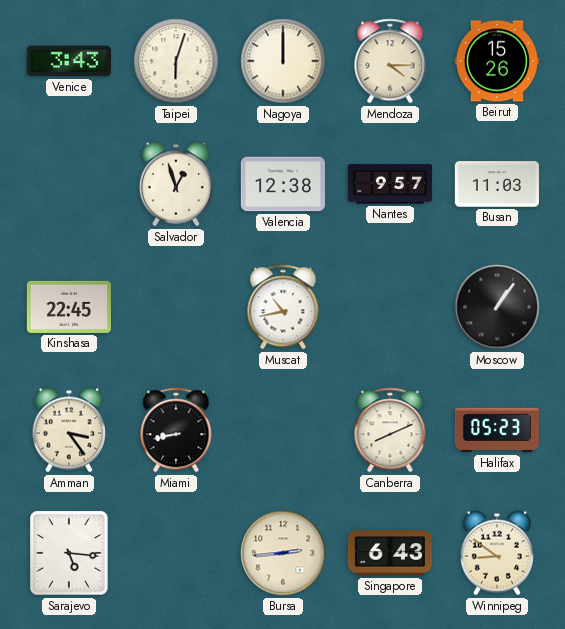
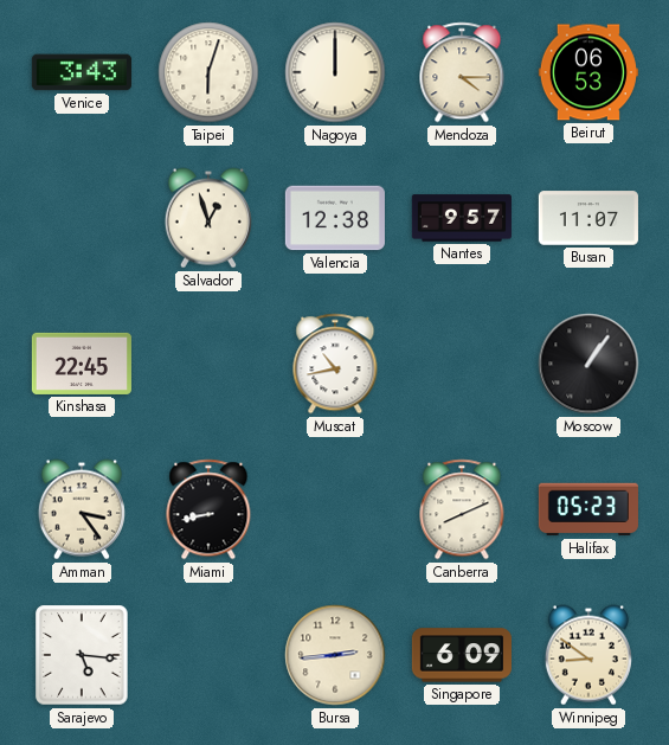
Beirut: 15:26 -> 06:53
Busan: 11:03 -> 11:07
Singapore: 6:43 -> 6:09
